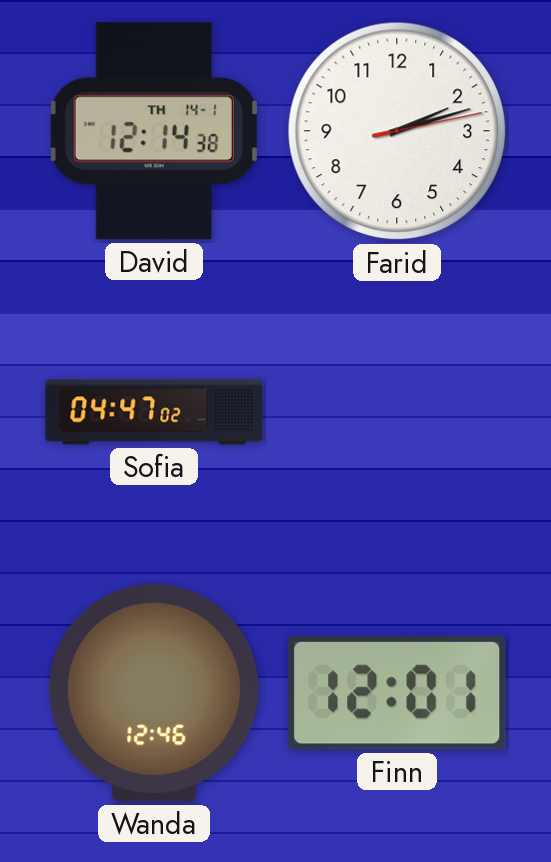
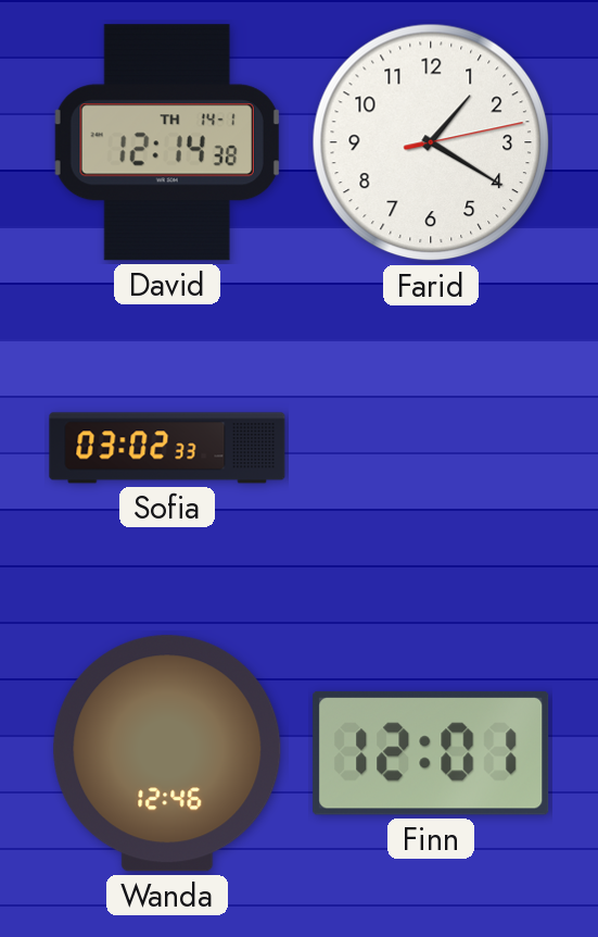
Farid: 2:12 -> 1:20
Sofia: 04:47 -> 03:02
